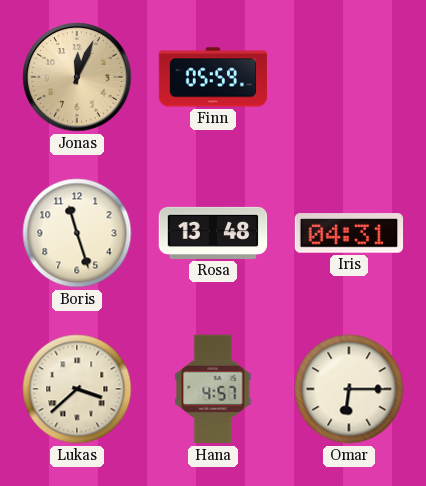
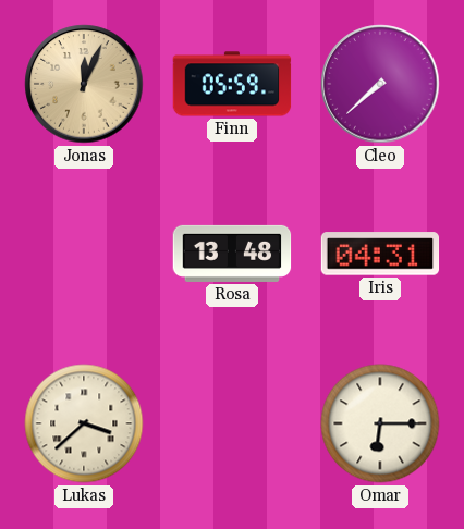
Cleo: none -> 7:38
Boris: 11:27 -> none
Hana: 4:57 -> none
